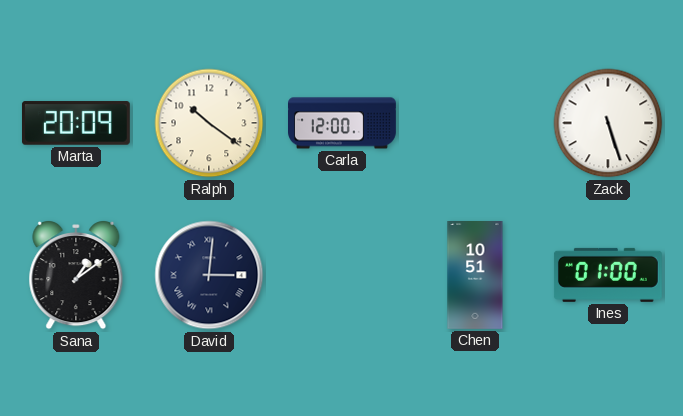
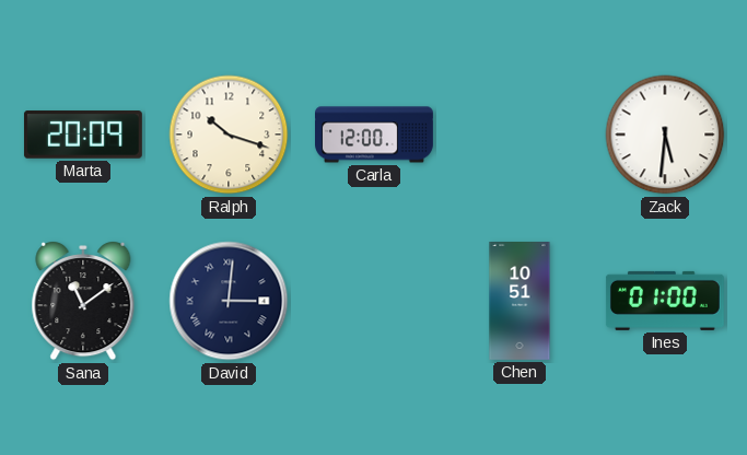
Ralph: 10:21 -> 10:18
Zack: 5:27 -> 5:31
Sana: 1:09 -> 11:09
